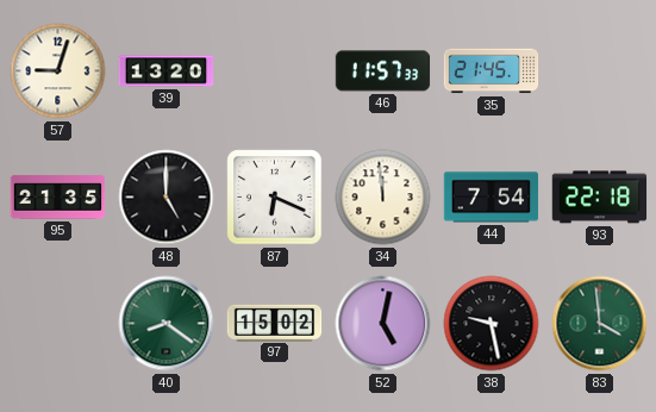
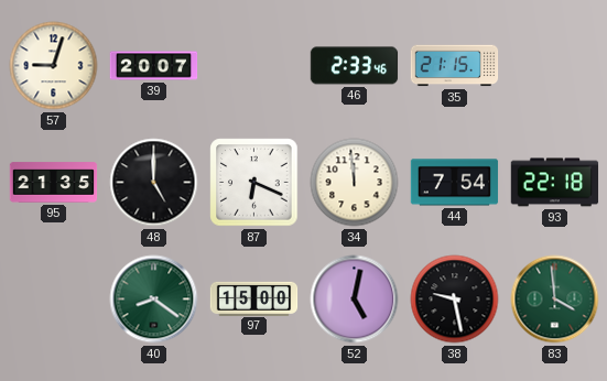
39: 13:20 -> 20:07
46: 11:57 -> 2:33
35: 21:45 -> 21:15
97: 15:02 -> 15:00
